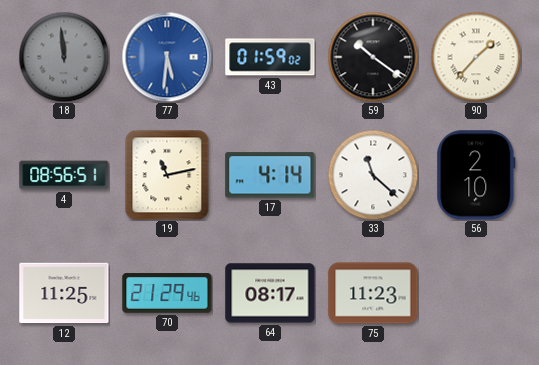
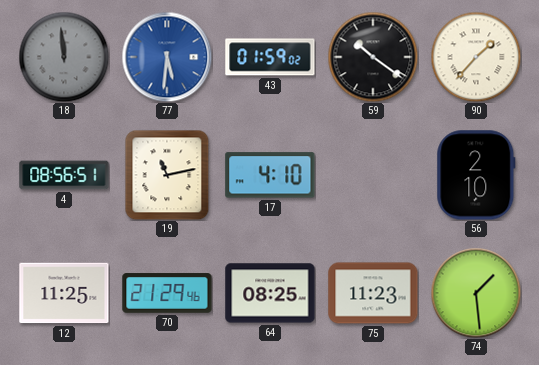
17: 4:14 -> 4:10
33: 11:22 -> none
64: 08:17 -> 08:25
74: none -> 1:29
